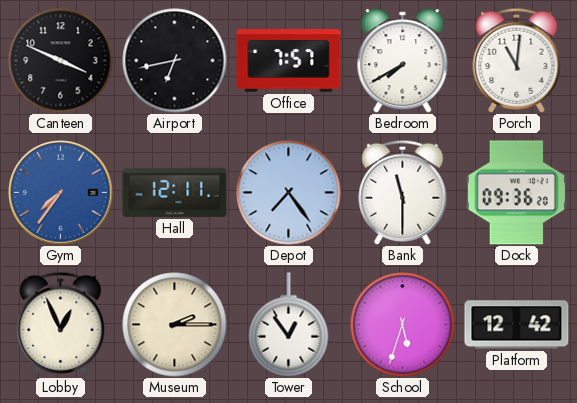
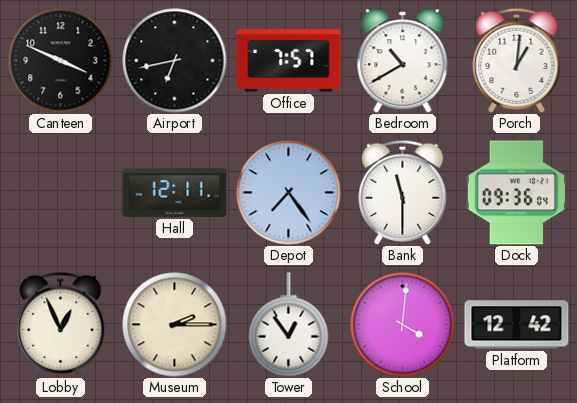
Bedroom: 7:40 -> 10:40
Porch: 11:01 -> 1:01
Gym: 7:36 -> none
Dock: 09:36:20 -> 09:36:04
School: 5:33 -> 4:01
